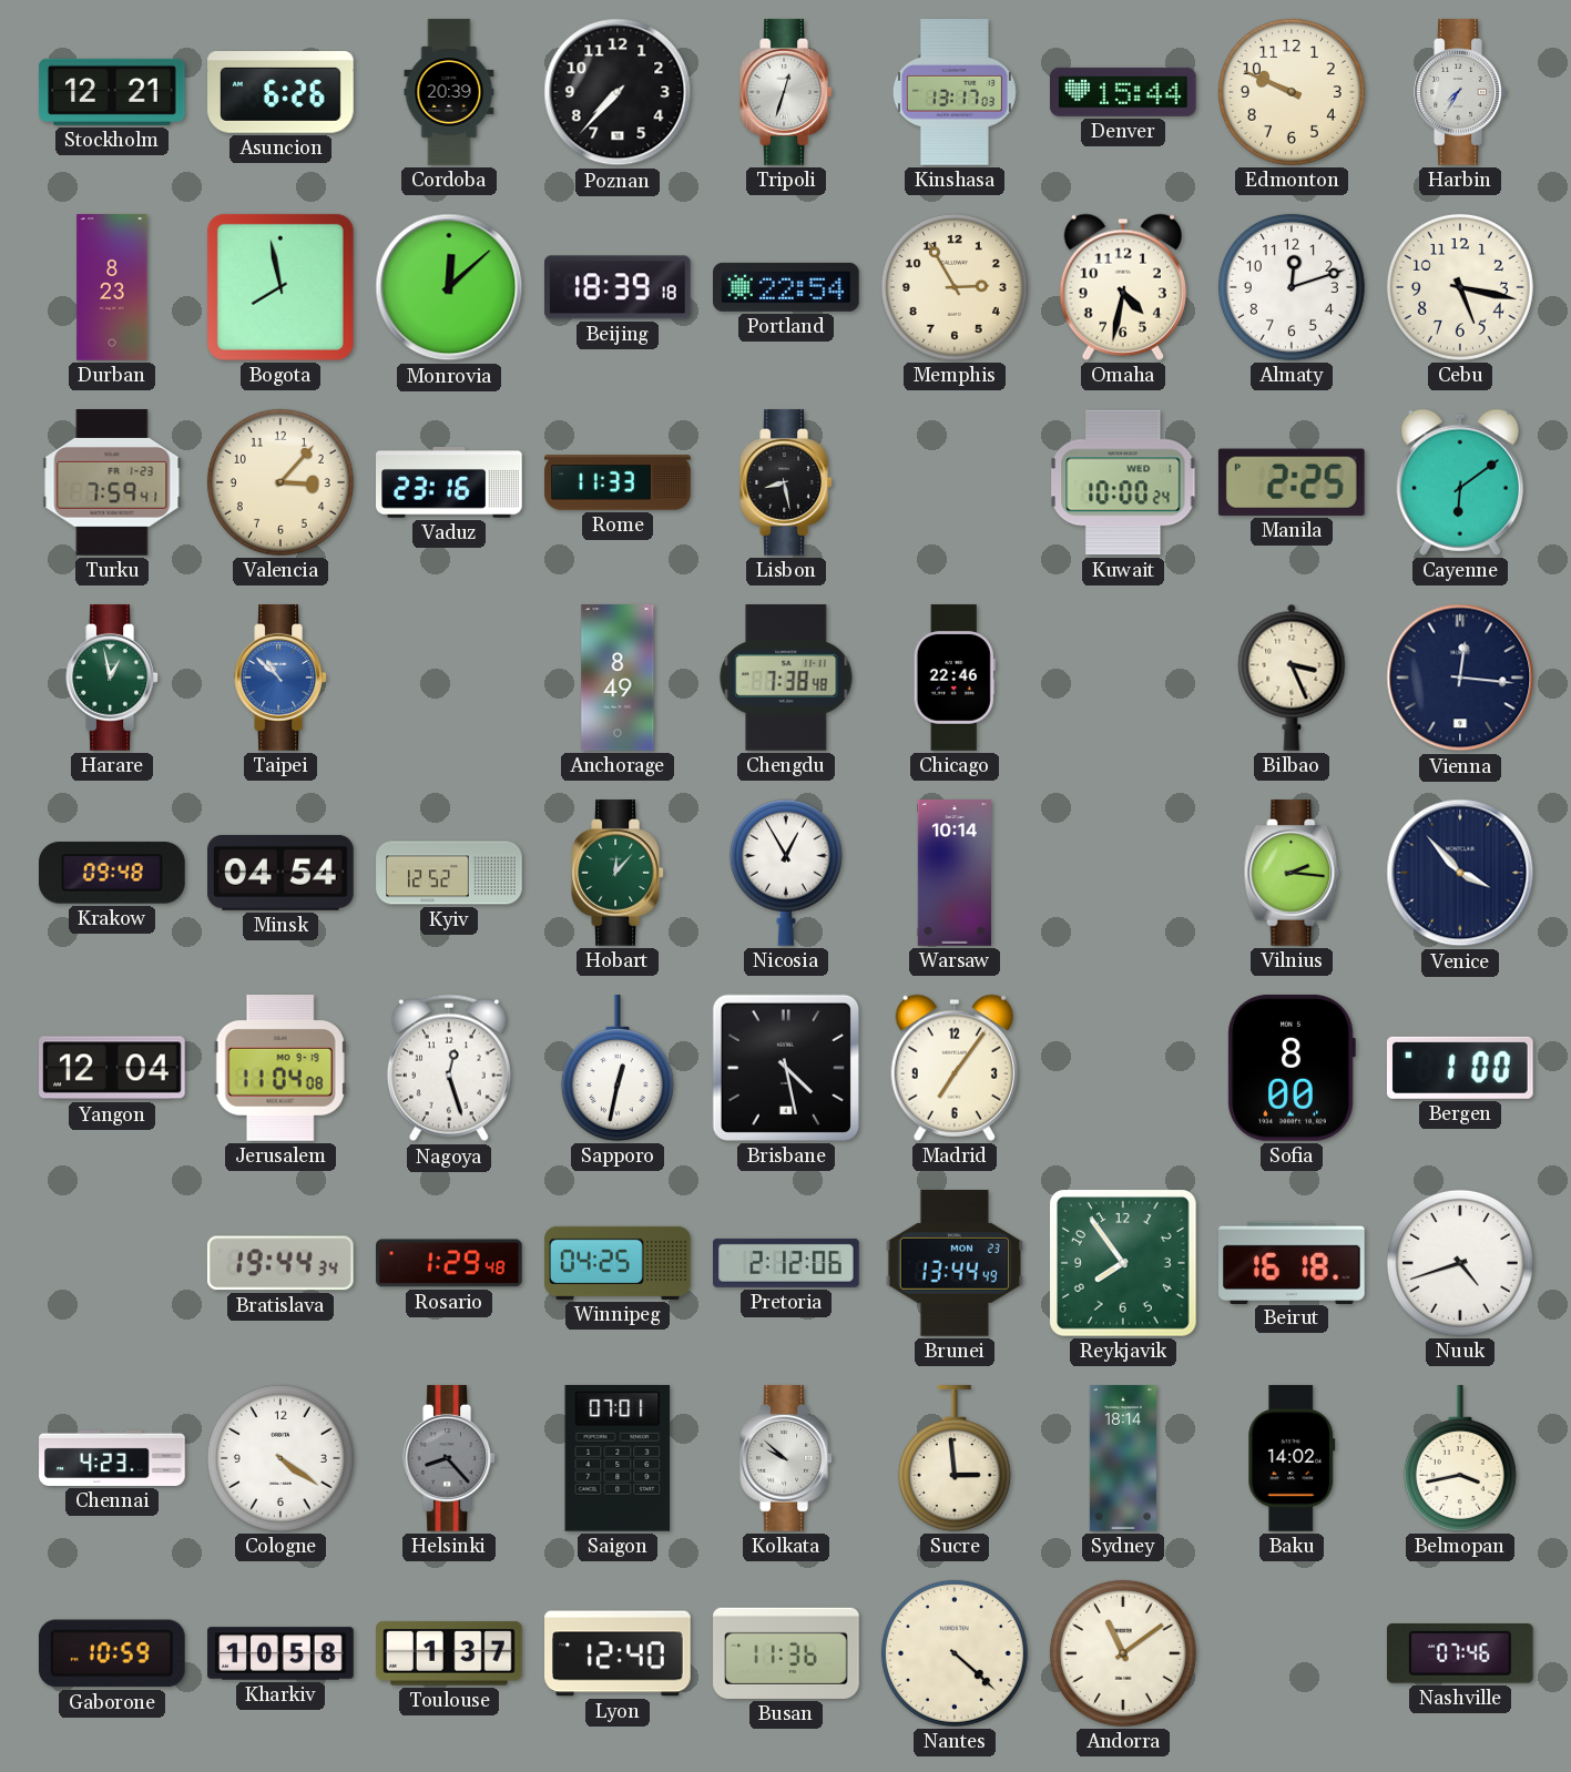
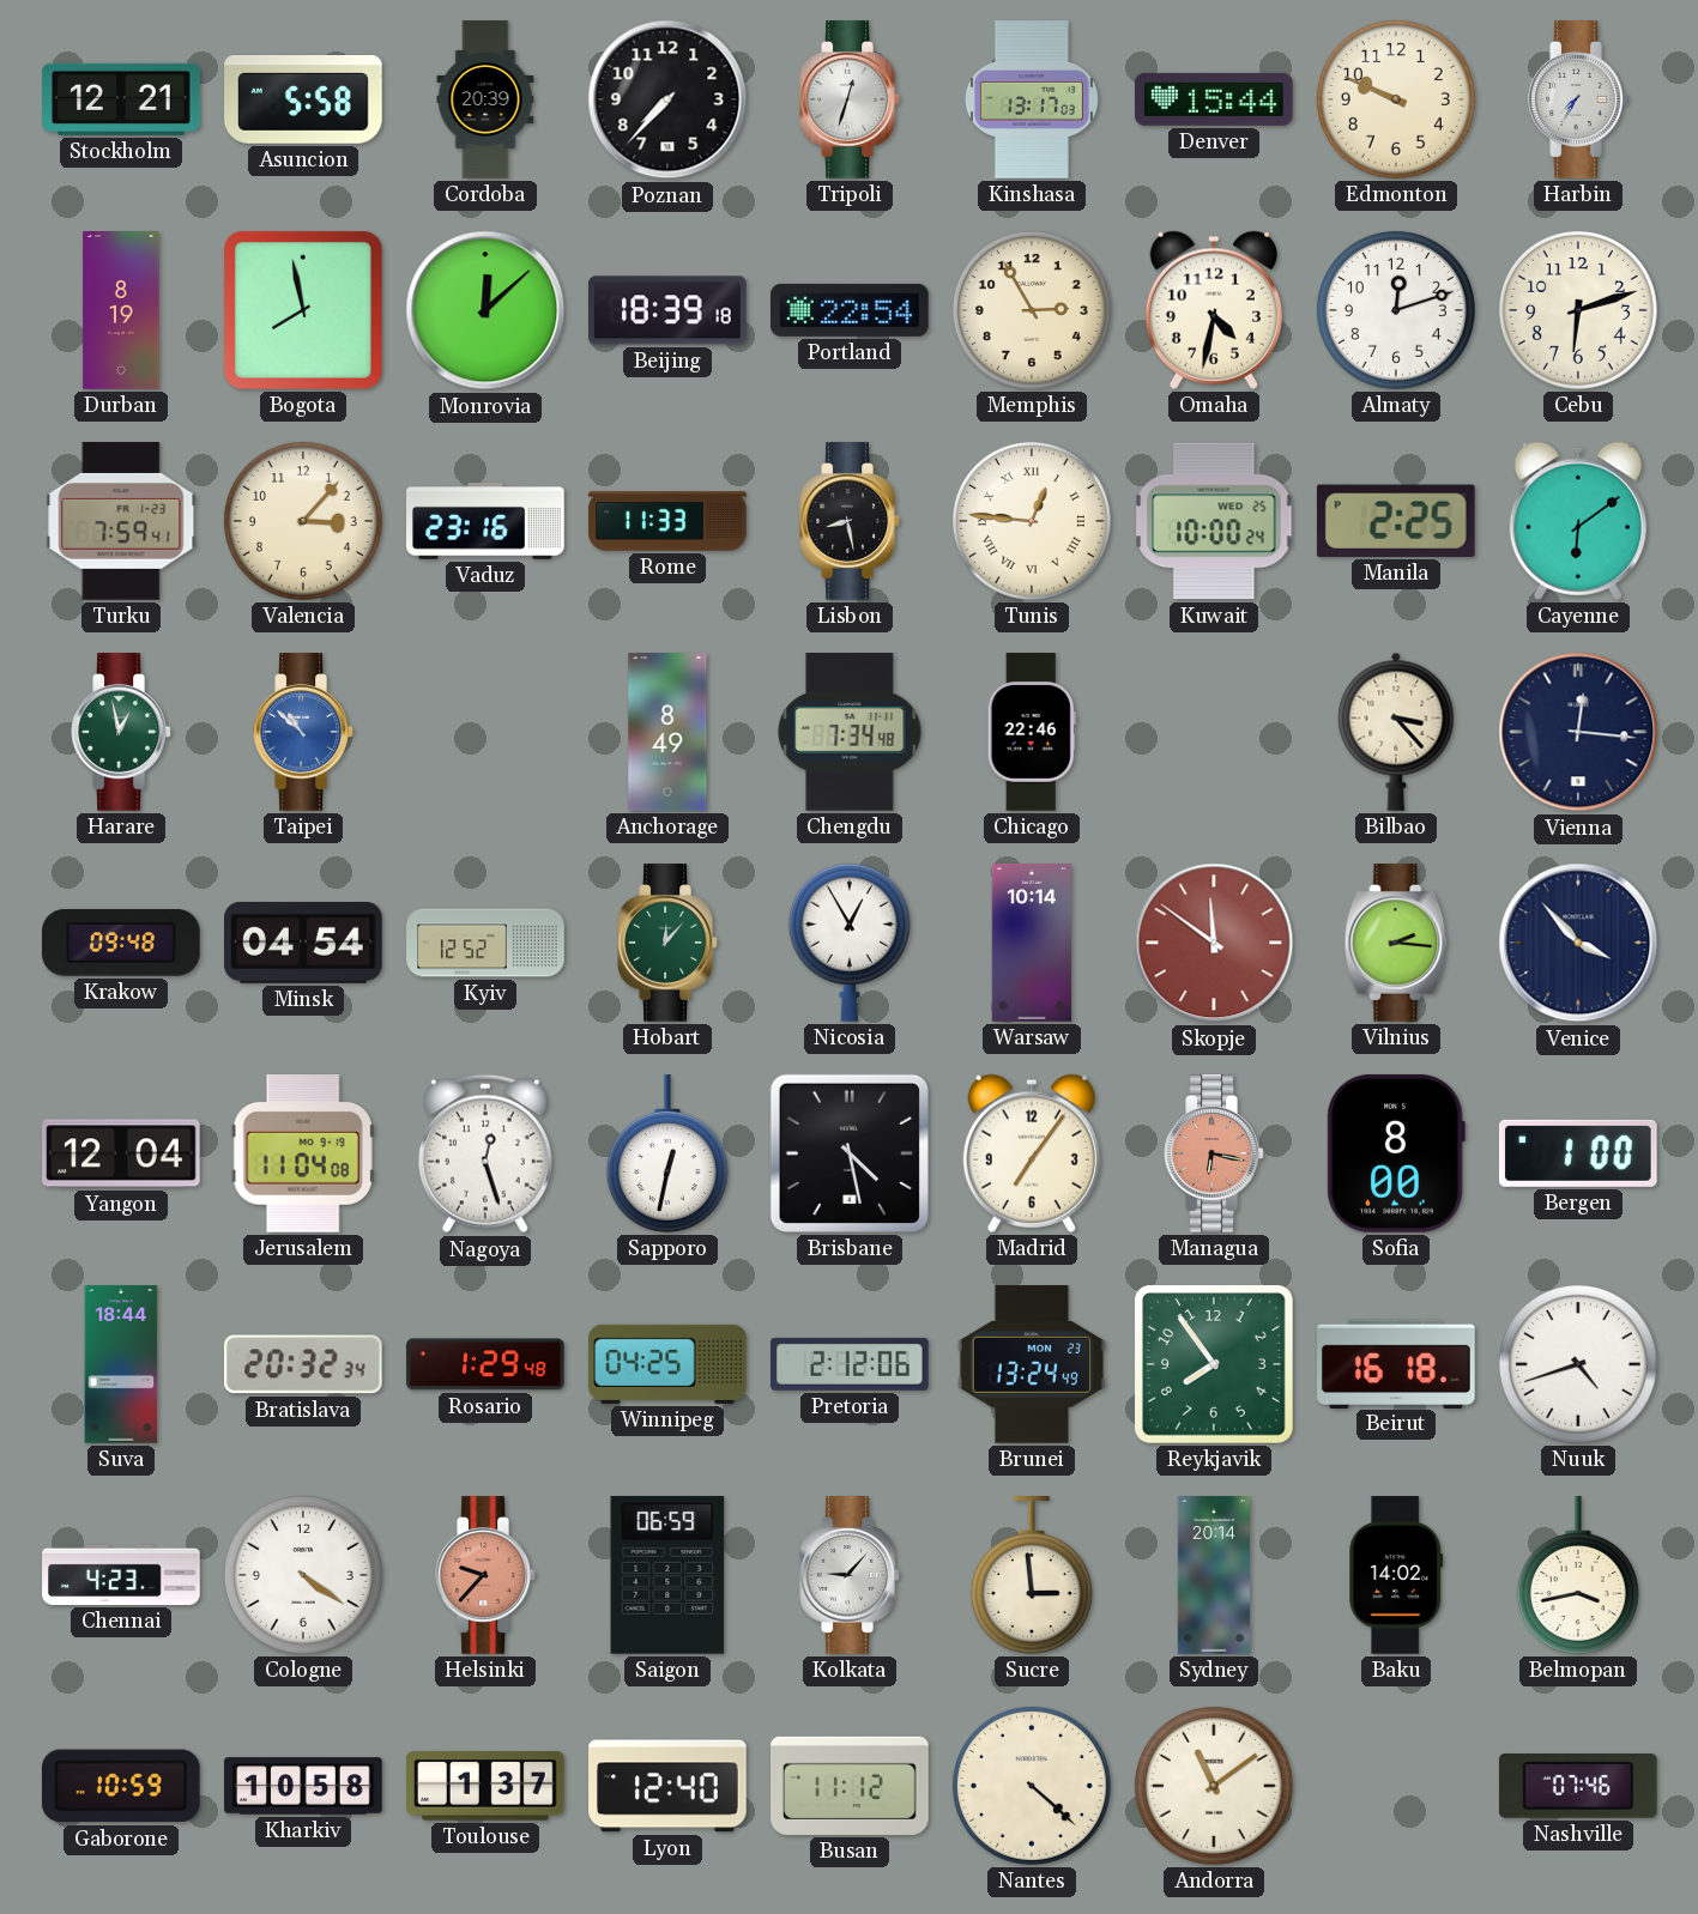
Asuncion: 6:26 -> 5:58
Durban: 8:23 -> 8:19
Cebu: 5:17 -> 6:12
Tunis: none -> 12:46
Kuwait date: WED 1 -> WED 25
Chengdu: 7:38 -> 7:34
Bilbao: 3:26 -> 3:23
Skopje: none -> 11:51
Managua: none -> 6:17
Suva: none -> 18:44
Bratislava: 19:44 -> 20:32
Brunei: 13:44 -> 13:24
Helsinki: 8:23 -> 9:37
Helsinki dial: grey -> salmon
Saigon: 07:01 -> 06:59
Kolkata: 9:52 -> 9:07
Sydney: 18:14 -> 20:14
Busan: 11:36 -> 11:12
